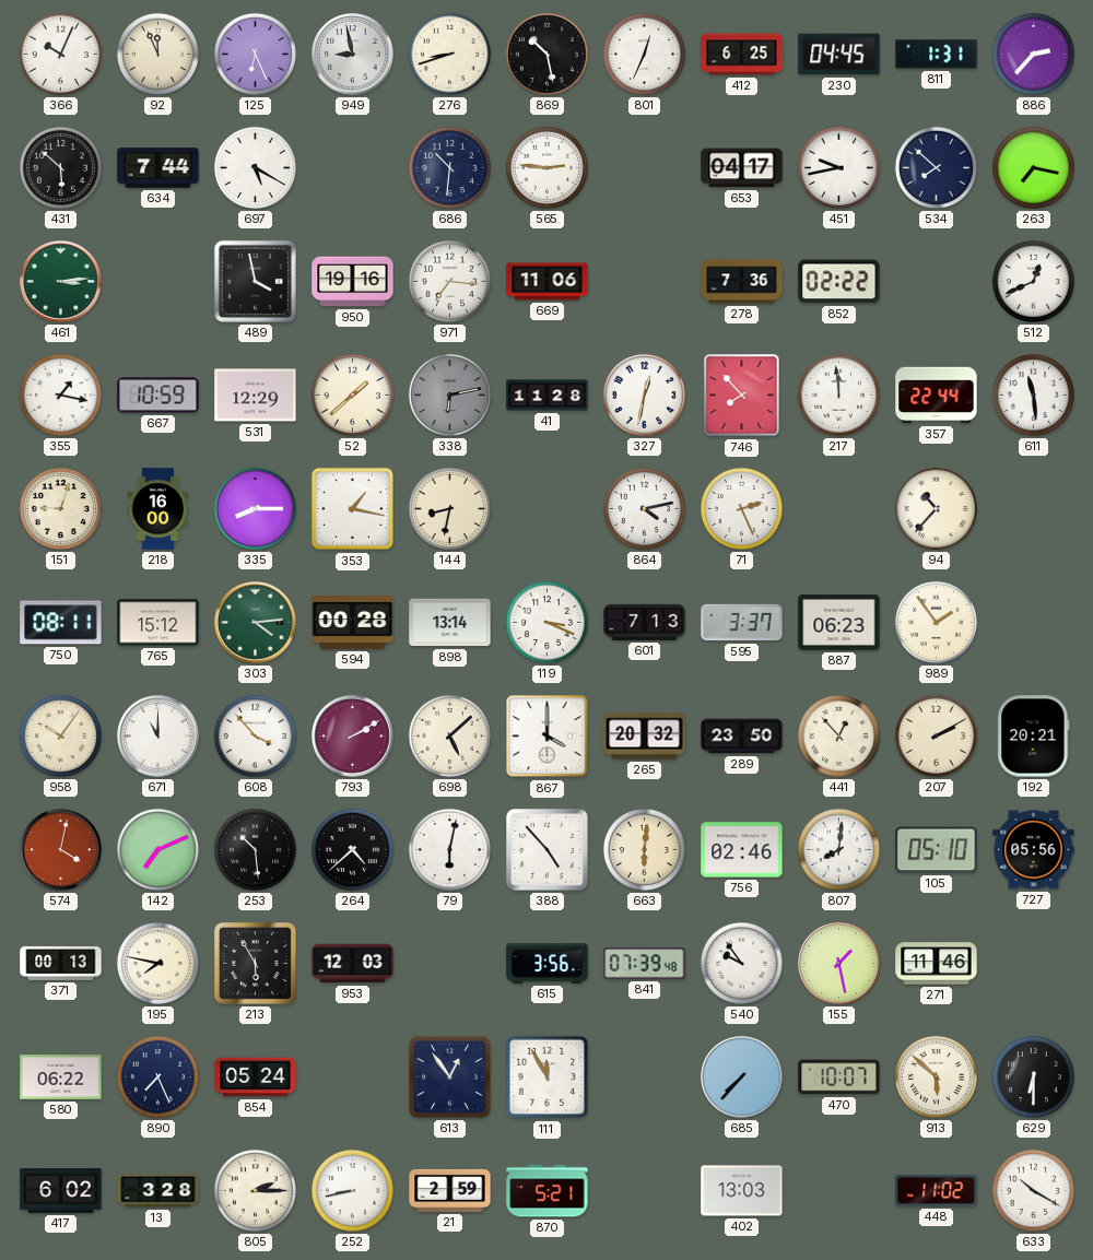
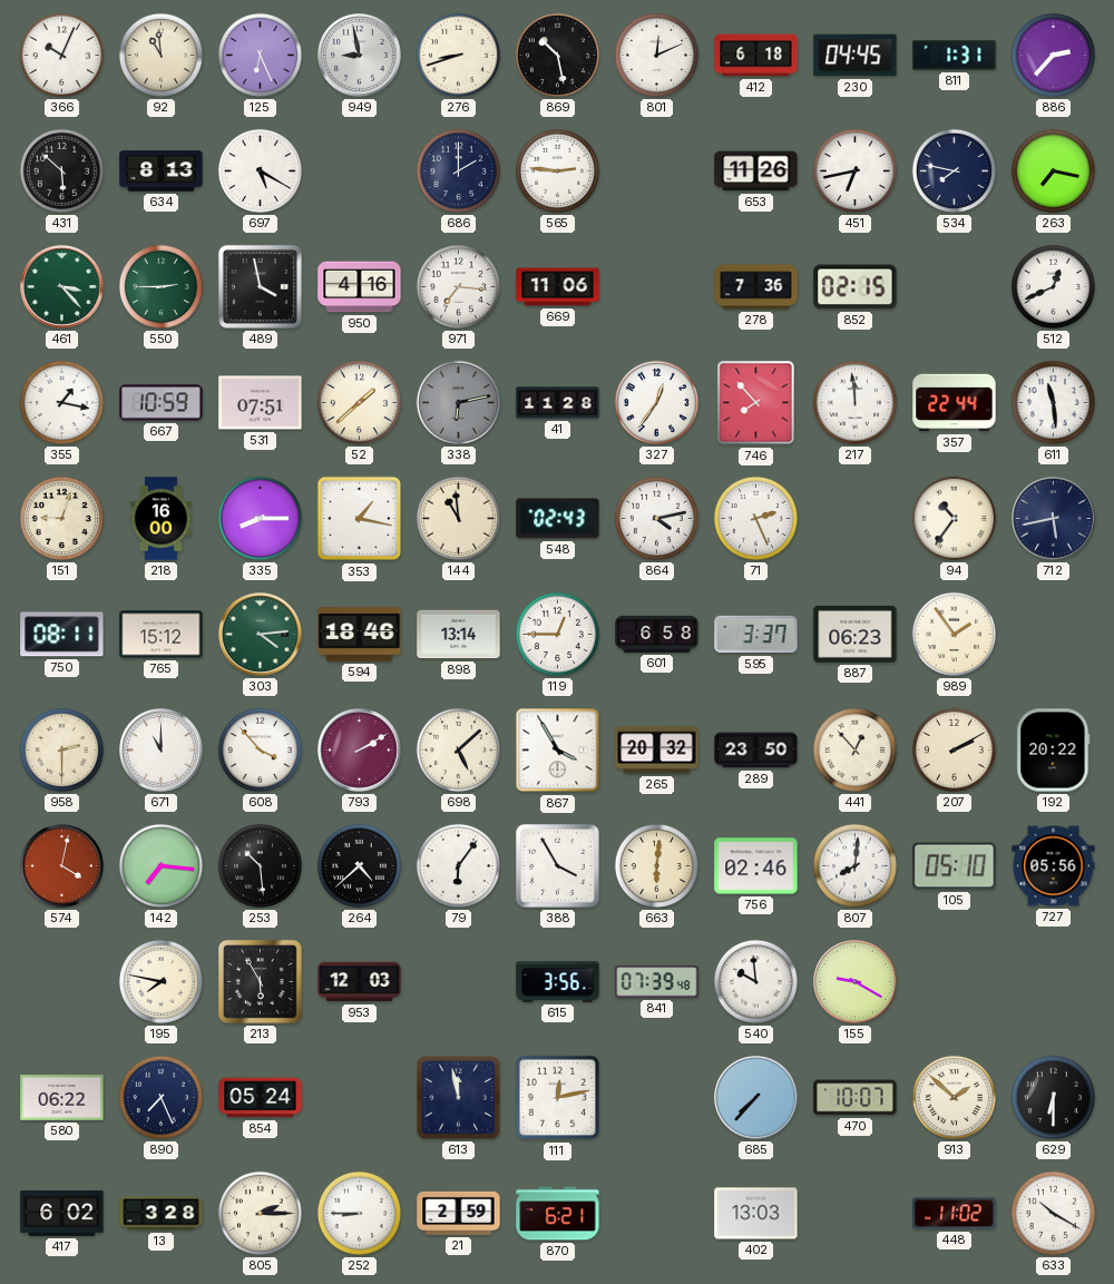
92: 11:56 -> 10:59
801: 12:34 -> 12:11
412: 6:25 -> 6:18
634: 7:44 -> 8:13
686: 10:31 -> 2:00
653: 04:17 -> 11:26
451: 9:43 -> 6:43
534: 7:52 -> 7:47
461: 3:14 -> 3:23
550: none -> 2:45
950: 19:16 -> 4:16
852: 02:22 -> 02:15
531: 12:29 -> 07:51
327: 12:32 -> 12:36
144: 8:32 -> 10:59
548: none -> 02:43
94: 10:37 -> 10:36
712: none -> 5:43
594: 00:28 -> 18:46
119: 3:19 -> 12:45
601: 7:13 -> 6:58
958: 10:06 -> 2:30
867: 4:00 -> 3:55
192: 20:21 -> 20:22
142: 7:11 -> 7:16
79: 6:02 -> 6:06
388: 4:53 -> 3:55
371: 00:13 -> none
540: 9:54 -> 9:59
155: 1:28 -> 9:20
271: 11:46 -> none
613: 12:54 -> 11:58
111: 11:55 -> 12:13
913: 5:52 -> 1:52
252: 8:43 -> 8:45
870: 5:21 -> 6:21
